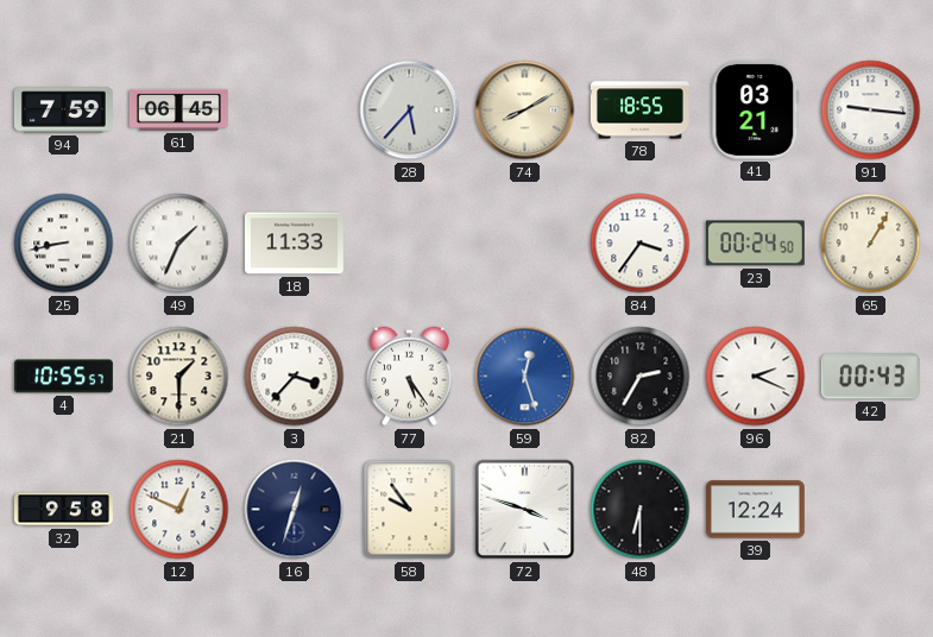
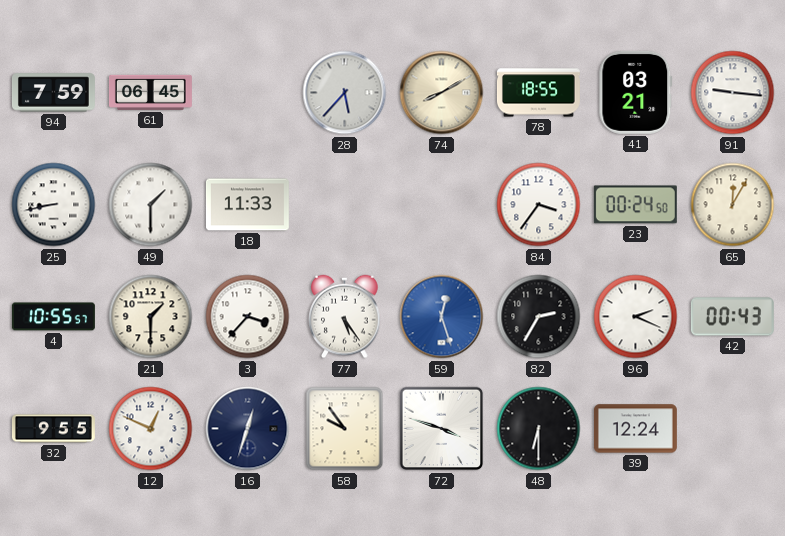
49: 1:34 -> 1:30
65: 1:05 -> 12:05
32: 9:58 -> 9:55
